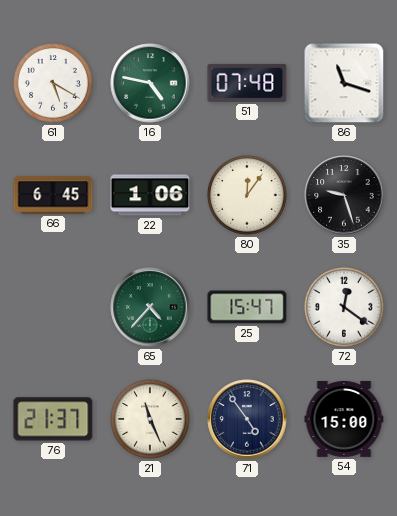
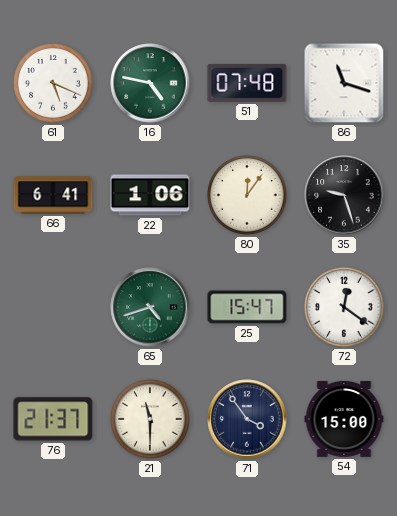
61: 5:20 -> 5:19
66: 6:45 -> 6:41
65: 4:37 -> 4:42
21: 11:26 -> 11:30
71: 4:54 -> 3:54
